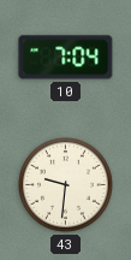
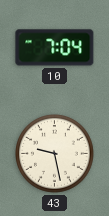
43: 9:31 -> 9:28
